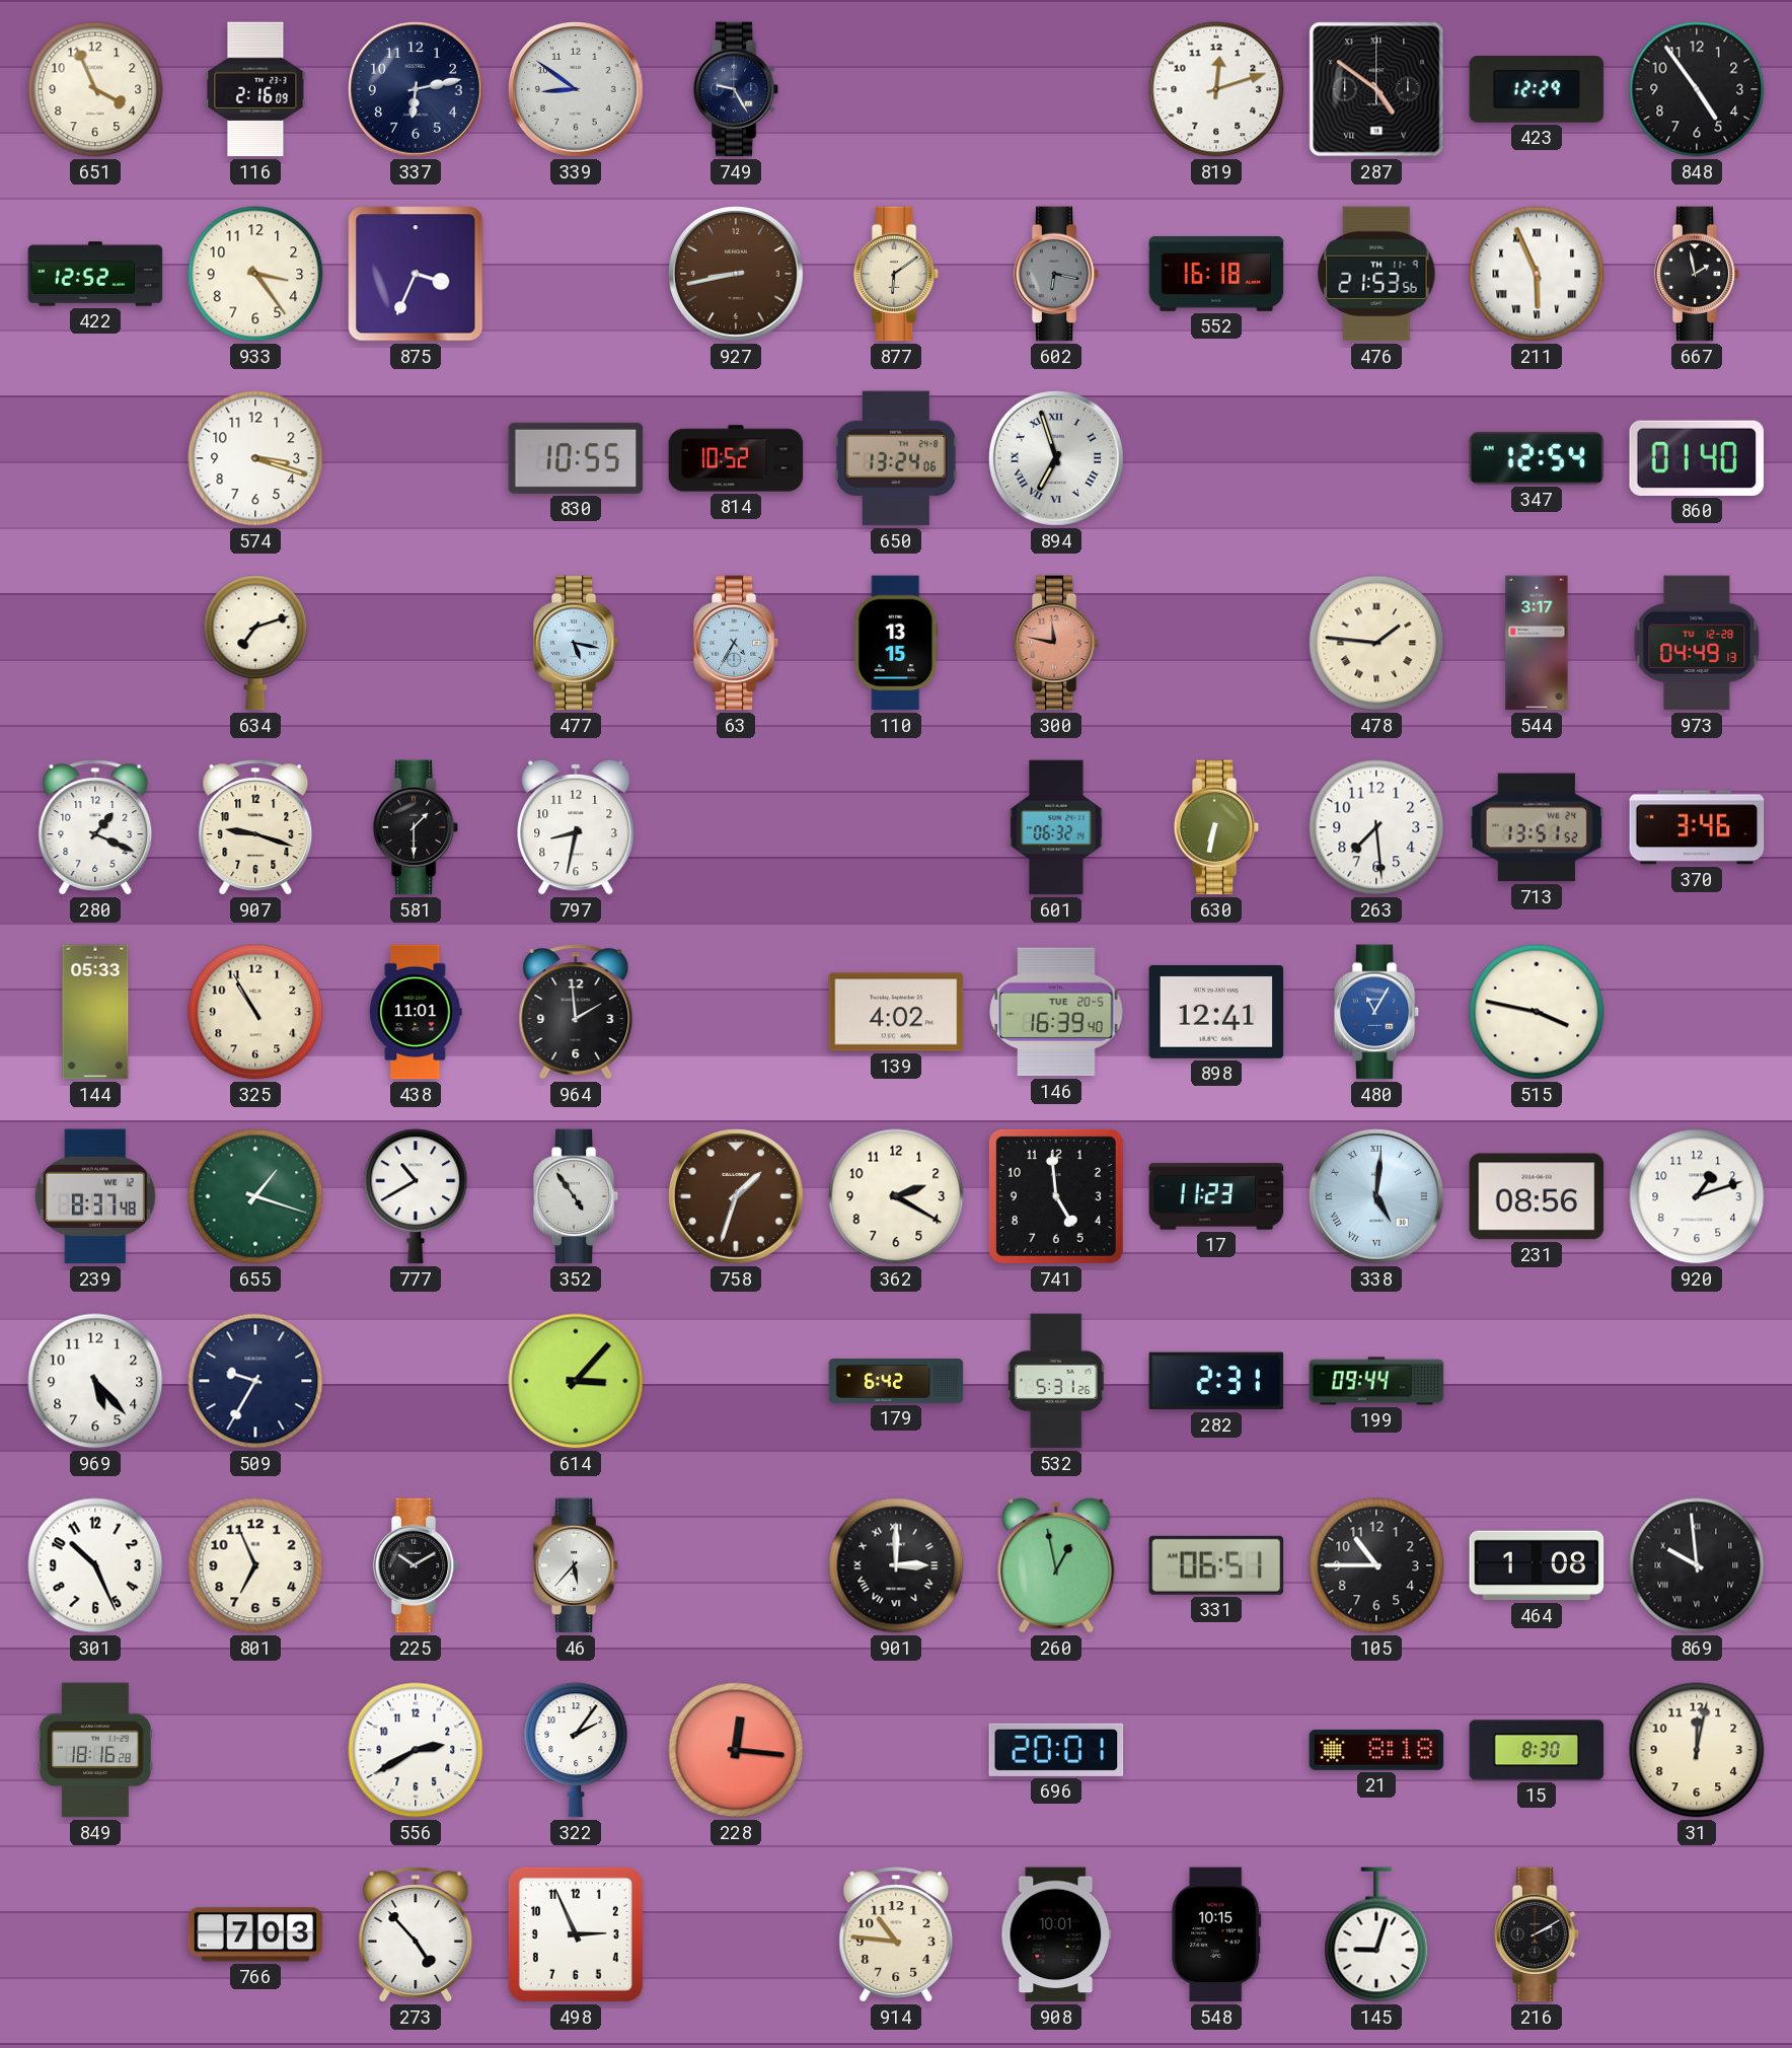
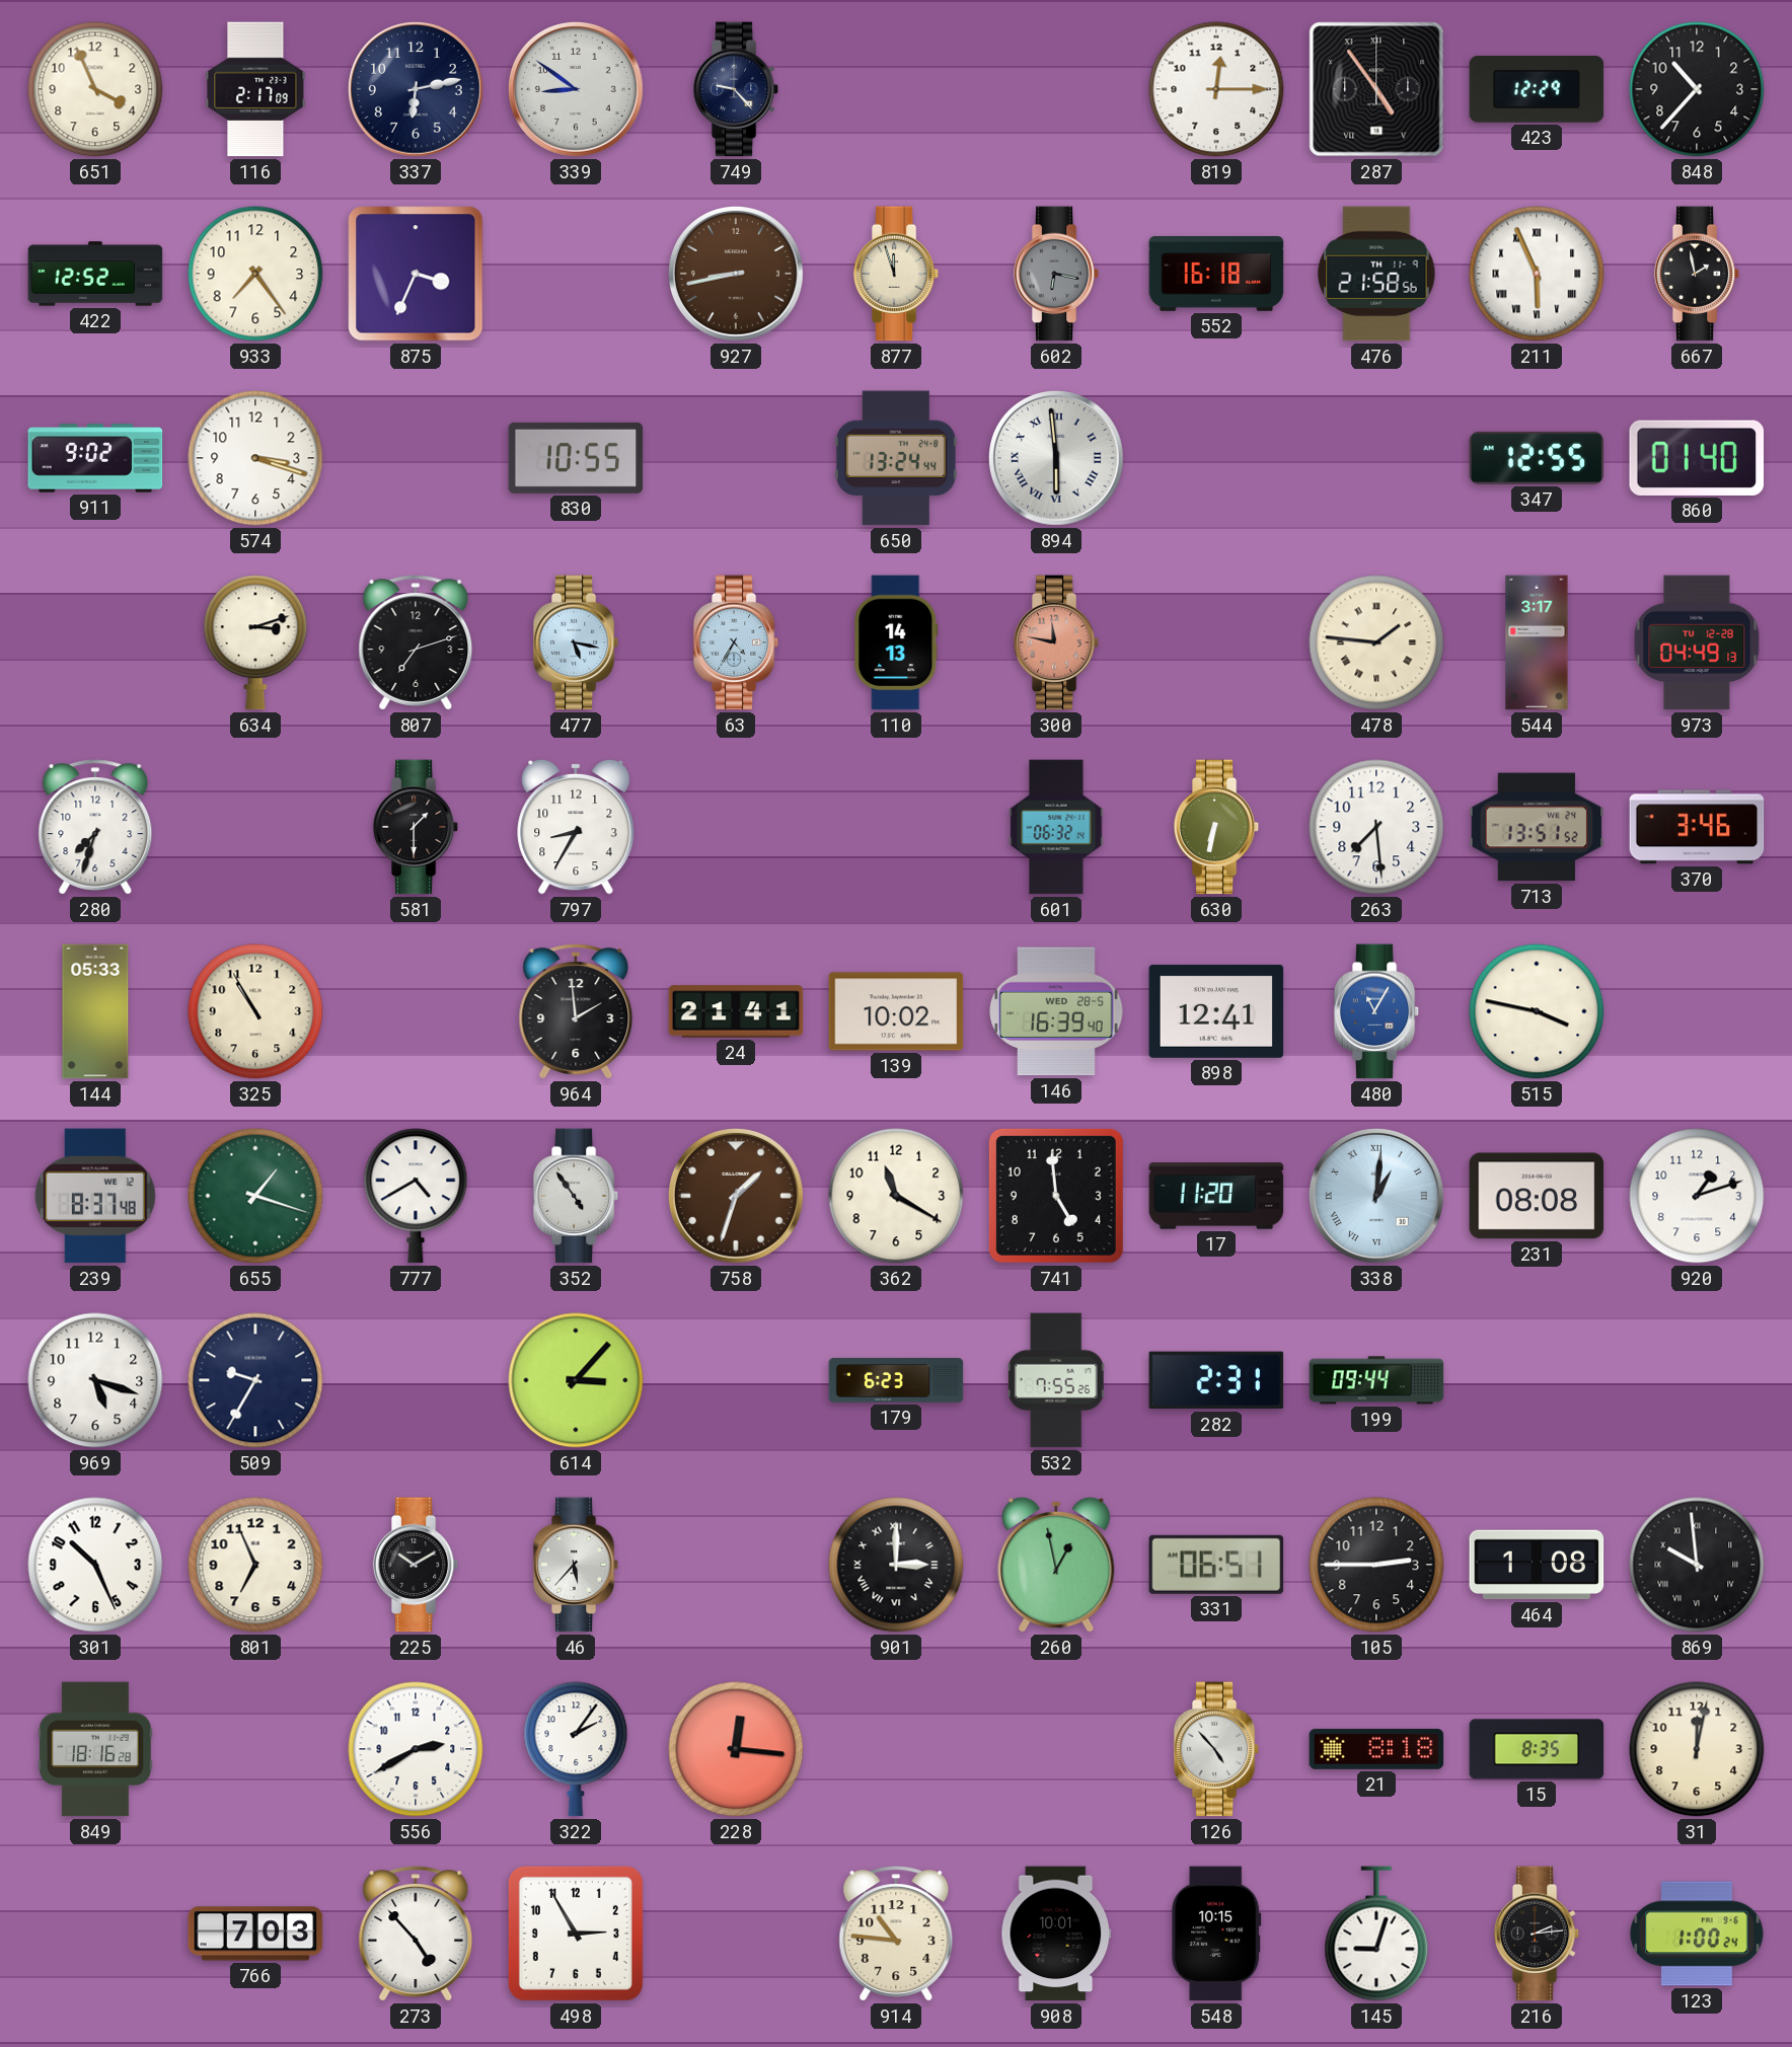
116: 2:16 -> 2:17
749: 9:25 -> 9:23
819: 12:12 -> 12:15
287: 4:51 -> 4:54
848: 4:54 -> 10:37
933: 3:24 -> 7:24
877: 6:09 -> 11:57
476: 21:53 -> 21:58
911: none -> 9:02
814: 10:52 -> none
650: 13:24:06 -> 13:24:44
894: 6:57 -> 5:59
347: 12:54 -> 12:55
634: 7:12 -> 3:12
807: none -> 7:12
110: 13:15 -> 14:13
280: 1:19 -> 7:33
907: 9:18 -> none
797: 8:32 -> 8:35
438: 11:01 -> none
24: none -> 21:41
139: 4:02 -> 10:02
146 date: TUE 20-5 -> WED 28-5
777: 10:40 -> 4:40
362: 2:20 -> 11:20
17: 11:23 -> 11:20
338: 5:01 -> 1:01
231: 08:56 -> 08:08
969: 5:23 -> 5:18
179: 6:42 -> 6:23
532: 5:31 -> 7:55
105: 10:45 -> 2:45
696: 20:01 -> none
126: none -> 4:53
15: 8:30 -> 8:35
498: 2:56 -> 2:55
216: 2:10 -> 2:14
123: none -> 1:00
